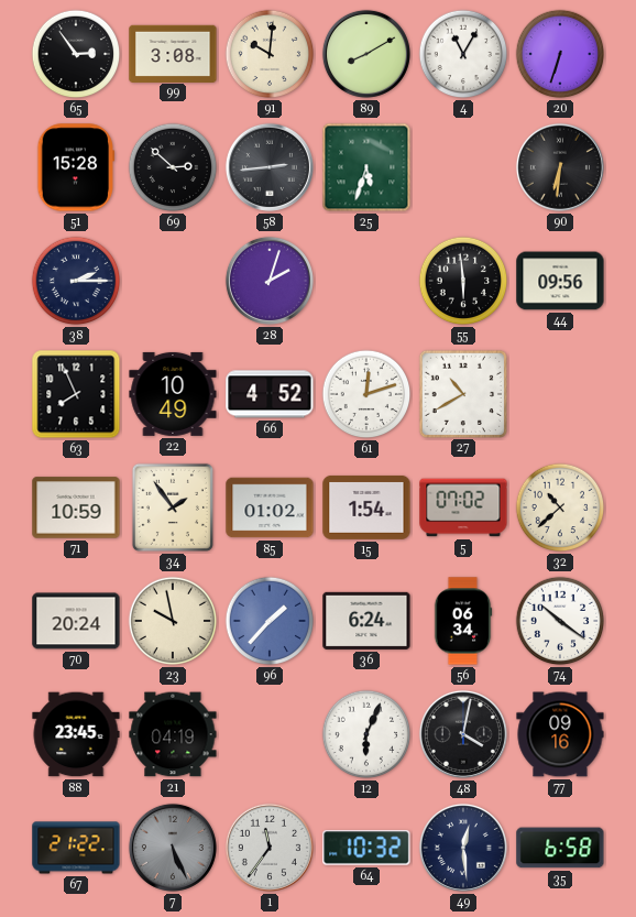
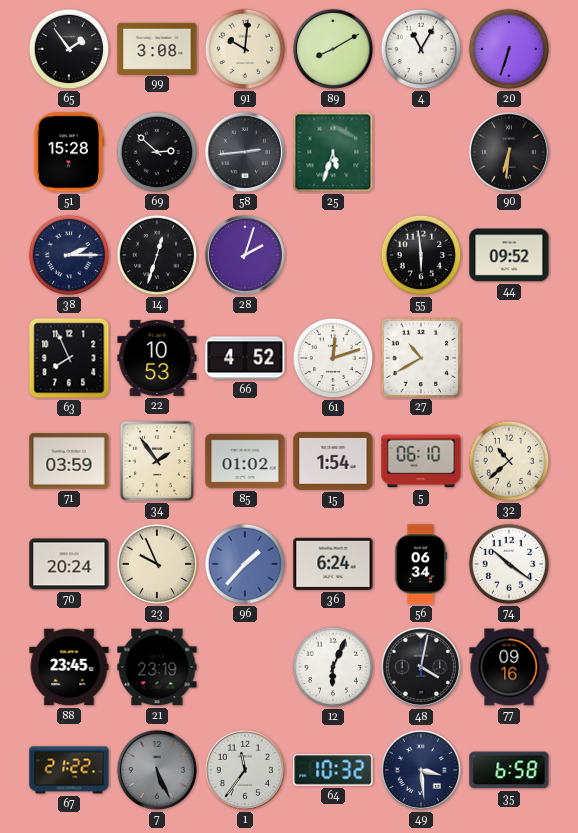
65: 2:54 -> 1:54
14: none -> 12:33
44: 09:56 -> 09:52
22: 10:49 -> 10:53
71: 10:59 -> 03:59
5: 07:02 -> 06:10
23: 9:58 -> 9:56
21: 04:19 -> 23:19
49: 12:29 -> 3:29
